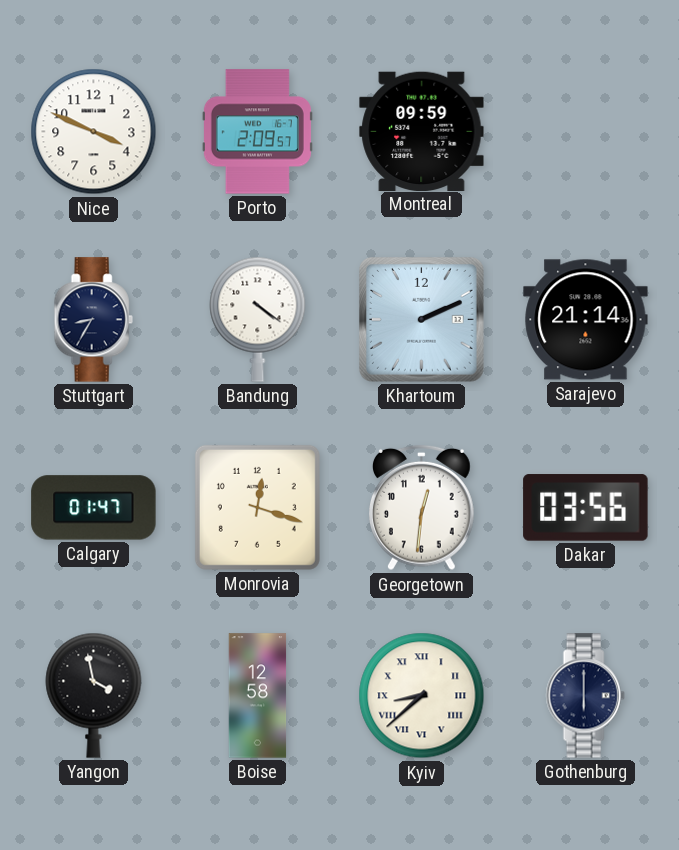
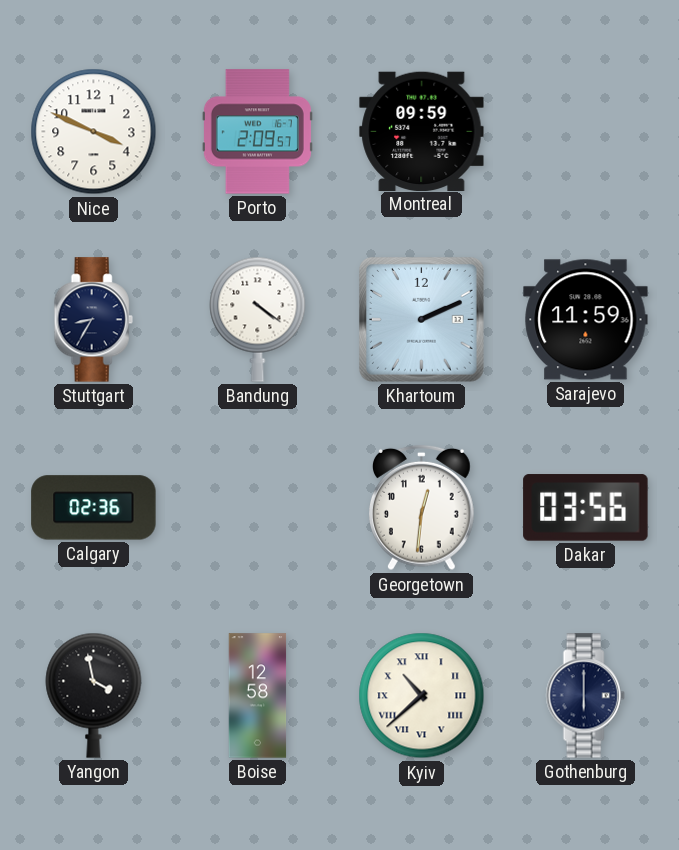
Sarajevo: 21:14 -> 11:59
Calgary: 01:47 -> 02:36
Monrovia: 12:18 -> none
Kyiv: 8:38 -> 10:38
